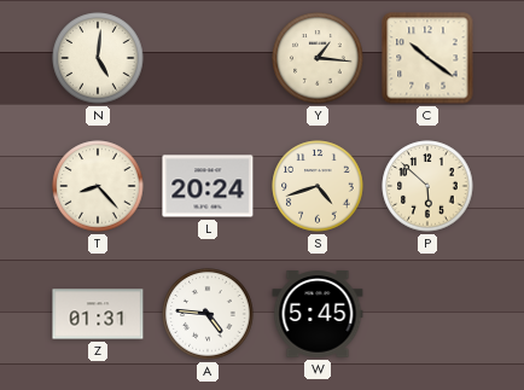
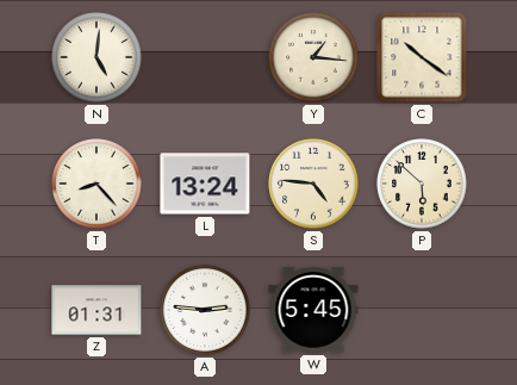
L: 20:24 -> 13:24
S: 4:42 -> 4:46
A: 4:46 -> 2:46
